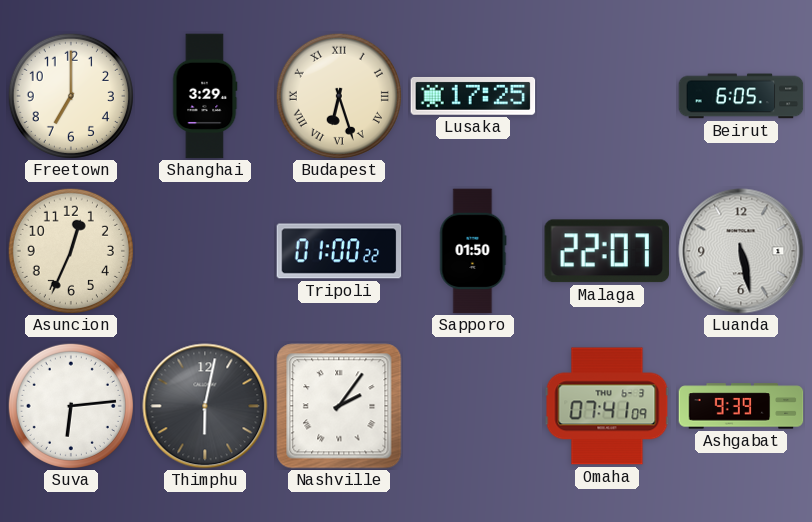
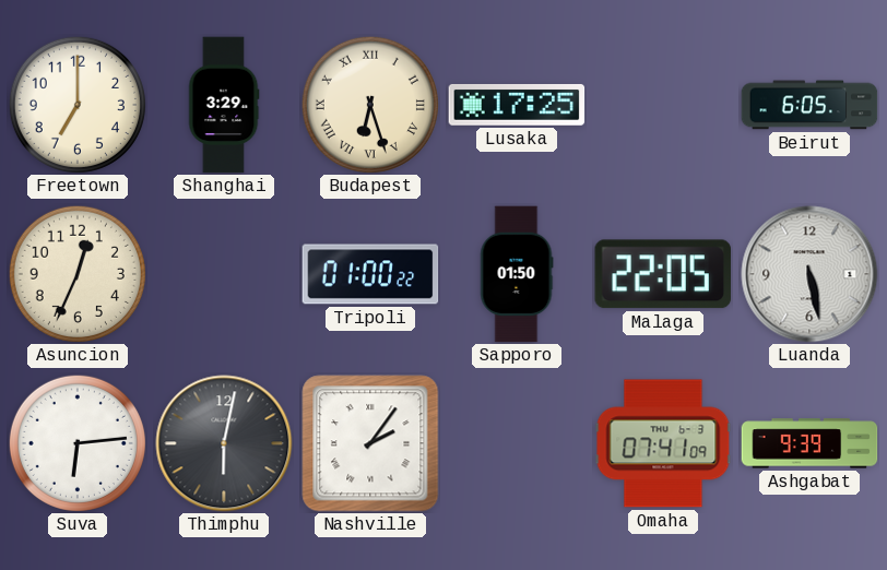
Malaga: 22:07 -> 22:05
